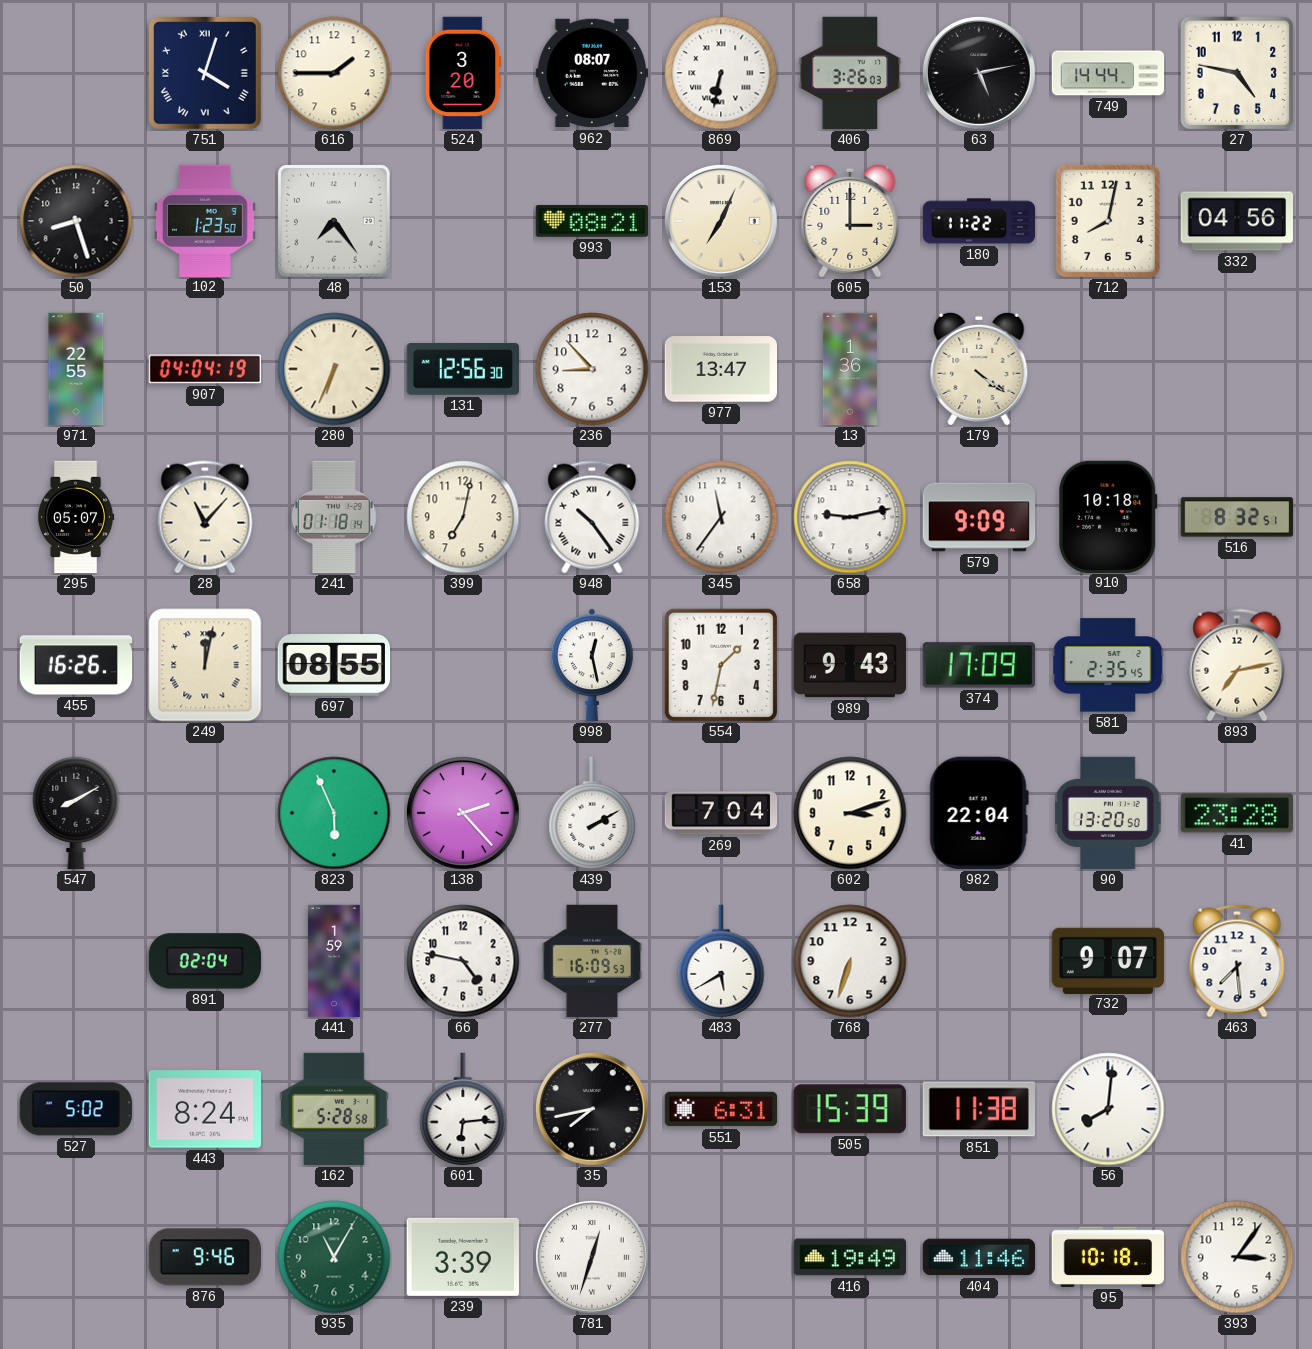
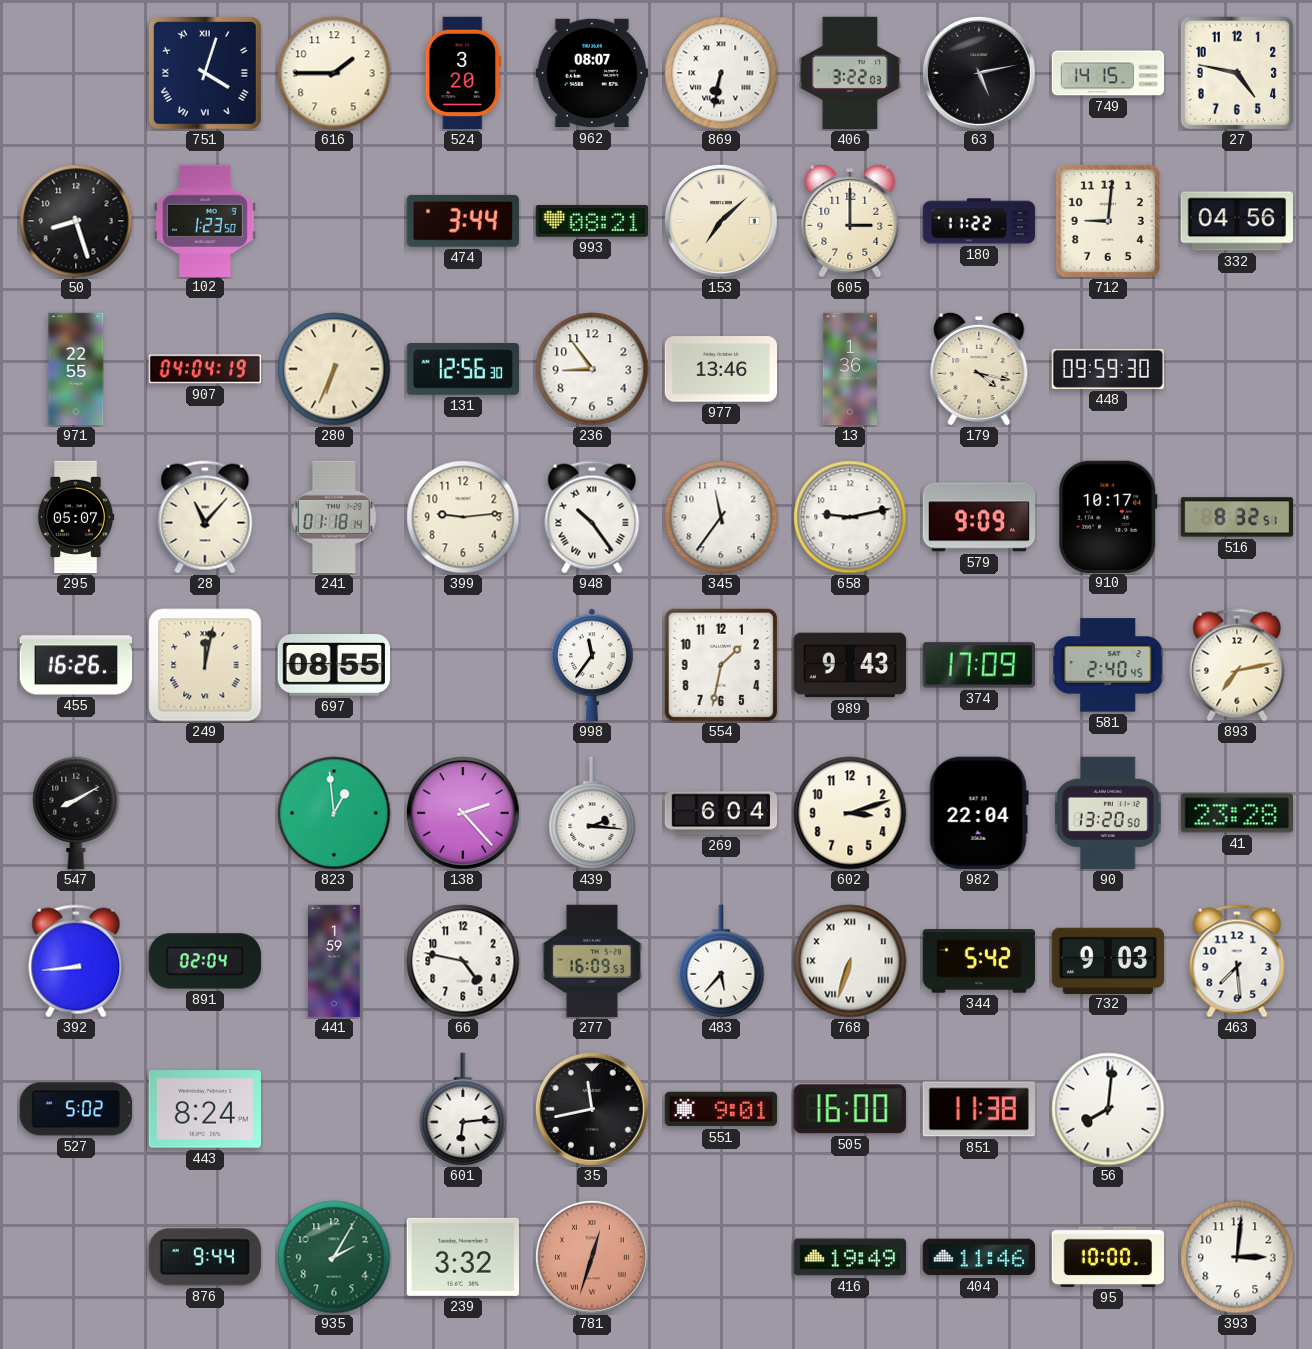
406: 3:26 -> 3:22
749: 14:44 -> 14:15
48: 7:24 -> none
474: none -> 3:44
153: 7:04 -> 7:08
712: 8:02 -> 9:01
236: 8:53 -> 8:54
977: 13:47 -> 13:46
179: 4:21 -> 4:17
448: none -> 09:59
399: 7:02 -> 9:14
910: 10:18 -> 10:17
998: 12:28 -> 11:36
581: 2:35 -> 2:40
823: 5:56 -> 12:59
439: 2:10 -> 2:16
269: 7:04 -> 6:04
392: none -> 8:44
483: 5:40 -> 5:37
768 numerals: Arabic -> Roman
344: none -> 5:42
732: 9:07 -> 9:03
162: 5:28 -> none
35: 7:43 -> 11:43
551: 6:31 -> 9:01
505: 15:39 -> 16:00
876: 9:46 -> 9:44
935: 11:05 -> 2:05
239: 3:39 -> 3:32
781 dial: white -> salmon
95: 10:18 -> 10:00
393: 3:06 -> 3:01
